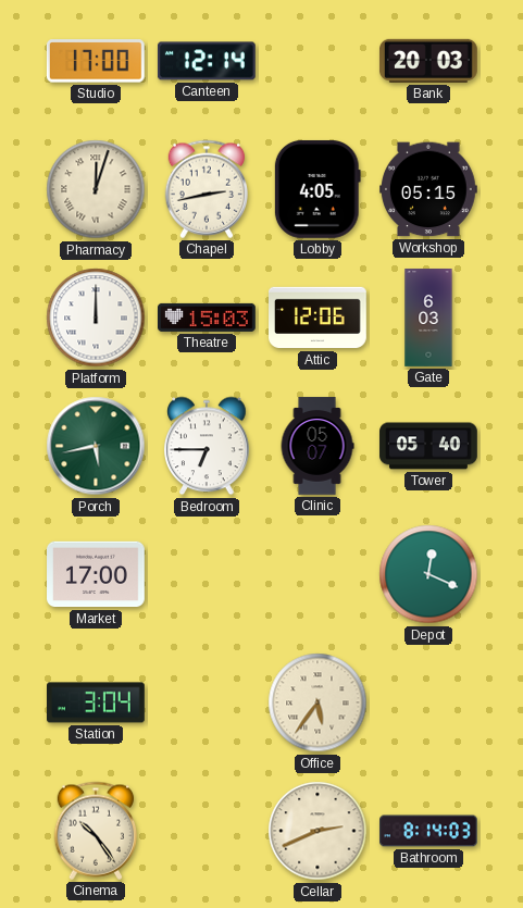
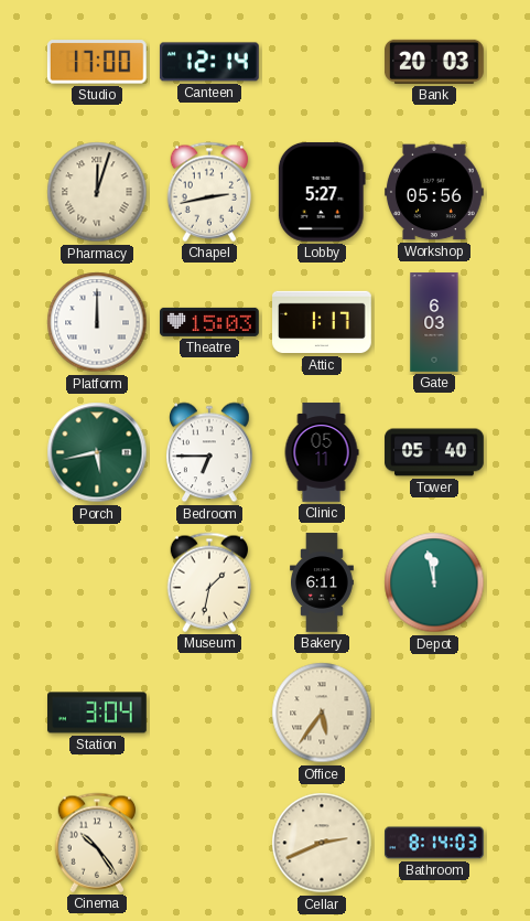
Lobby: 4:05 -> 5:27
Workshop: 05:15 -> 05:56
Attic: 12:06 -> 1:17
Clinic: 05:07 -> 05:11
Market: 17:00 -> none
Museum: none -> 1:32
Bakery: none -> 6:11
Depot: 12:19 -> 11:58
